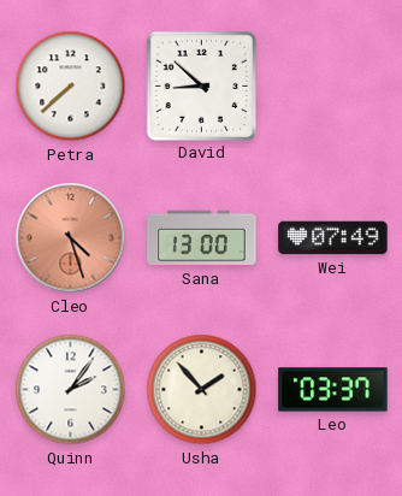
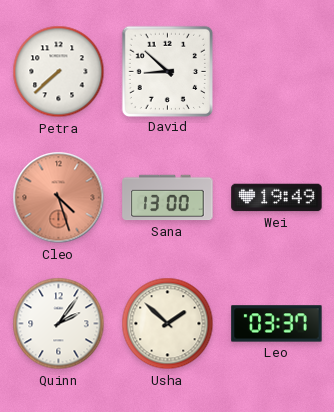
Wei: 07:49 -> 19:49
Usha: 1:53 -> 1:52
